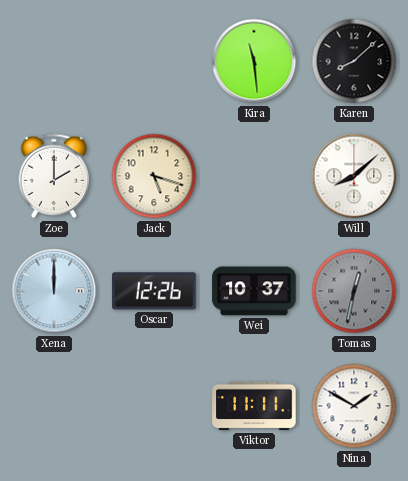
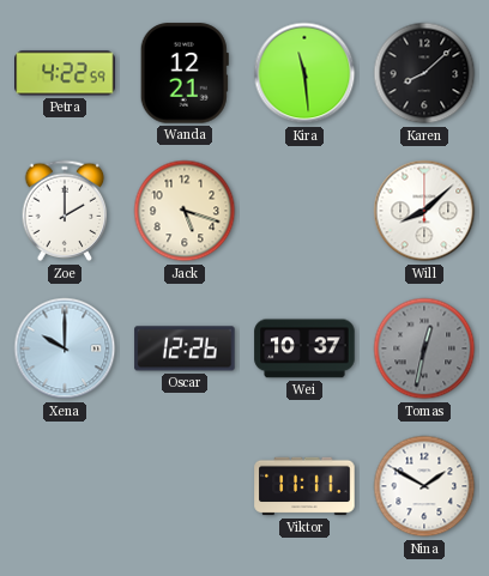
Petra: none -> 4:22
Wanda: none -> 12:21
Xena: 12:00 -> 10:00
